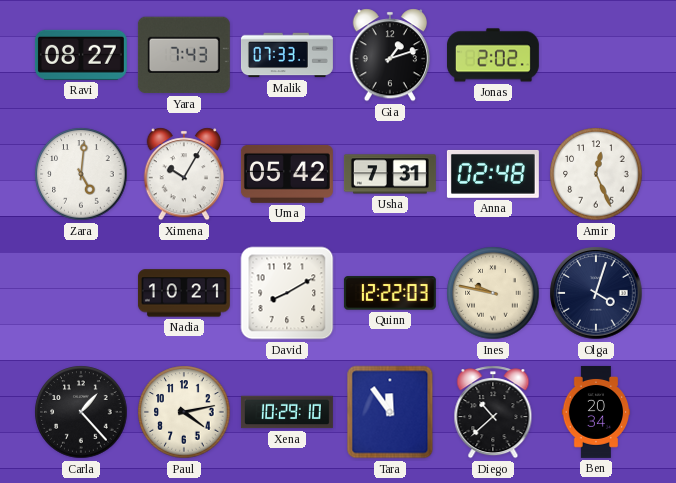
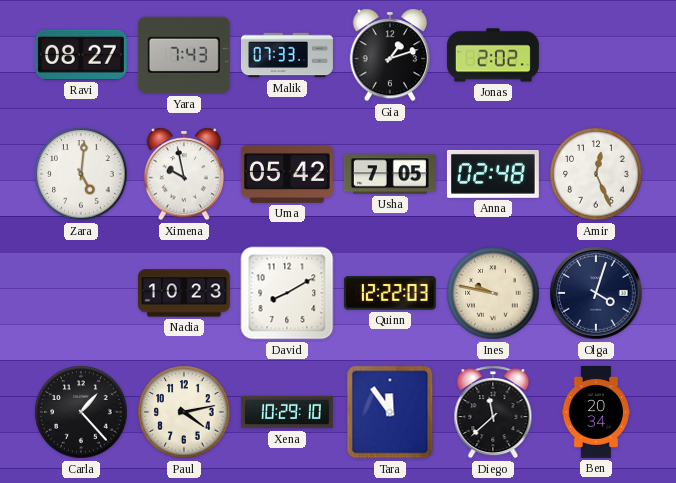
Ximena: 10:05 -> 9:58
Usha: 7:31 -> 7:05
Nadia: 10:21 -> 10:23
Diego: 10:38 -> 11:38
